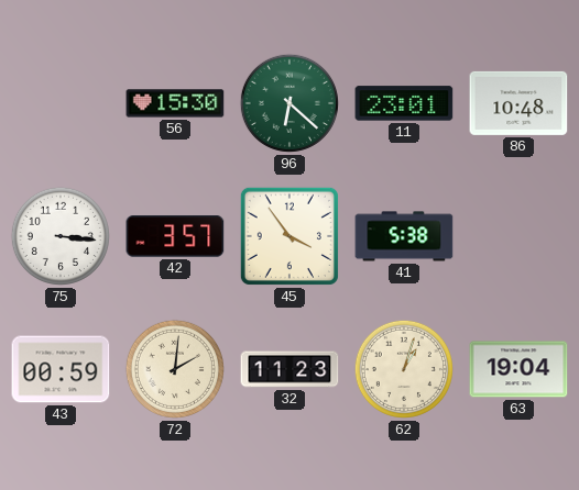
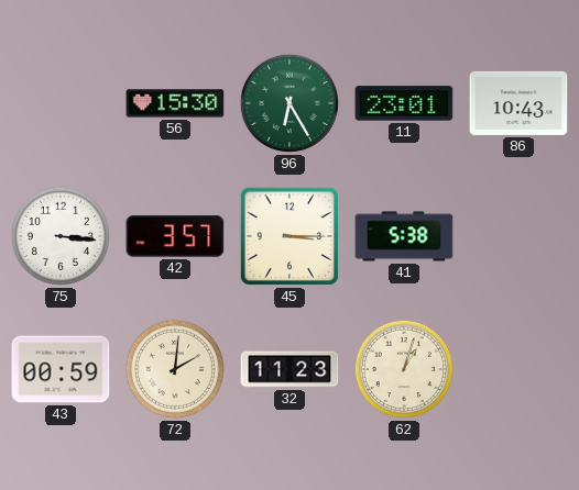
96: 6:22 -> 6:25
86: 10:48 -> 10:43
45: 3:54 -> 3:15
63: 19:04 -> none
